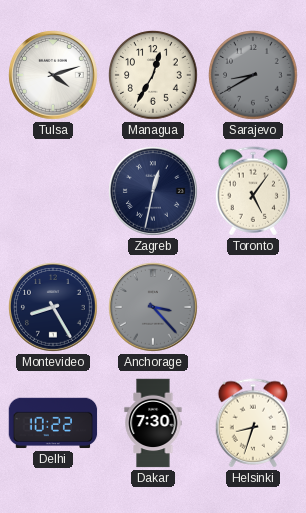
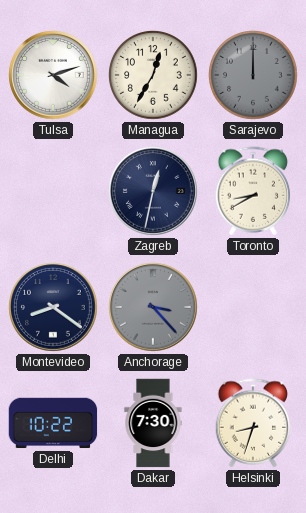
Sarajevo: 8:40 -> 12:00
Toronto: 5:06 -> 8:40
Montevideo: 8:25 -> 8:21
